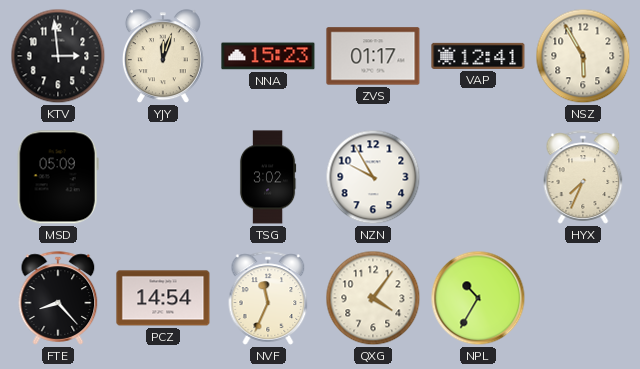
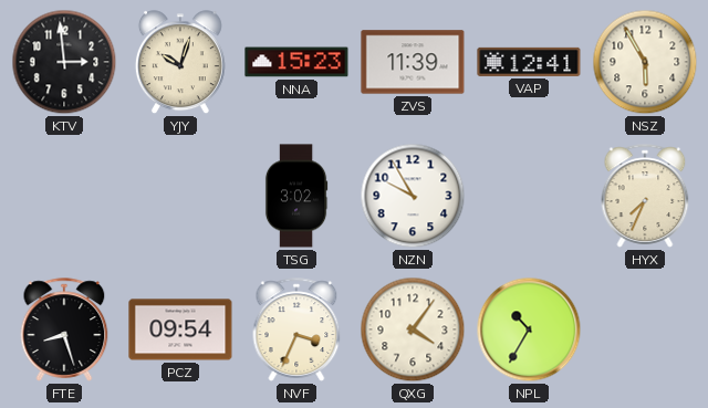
YJY: 12:03 -> 10:03
ZVS: 01:17 -> 11:39
MSD: 05:09 -> none
FTE: 8:23 -> 8:27
PCZ: 14:54 -> 09:54
NVF: 11:34 -> 3:34
